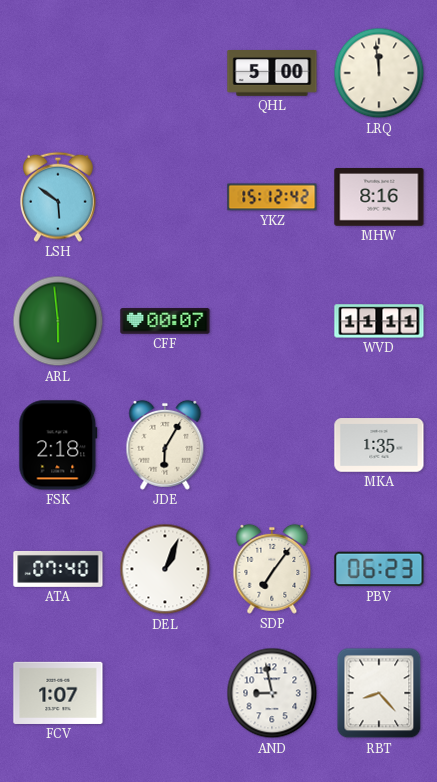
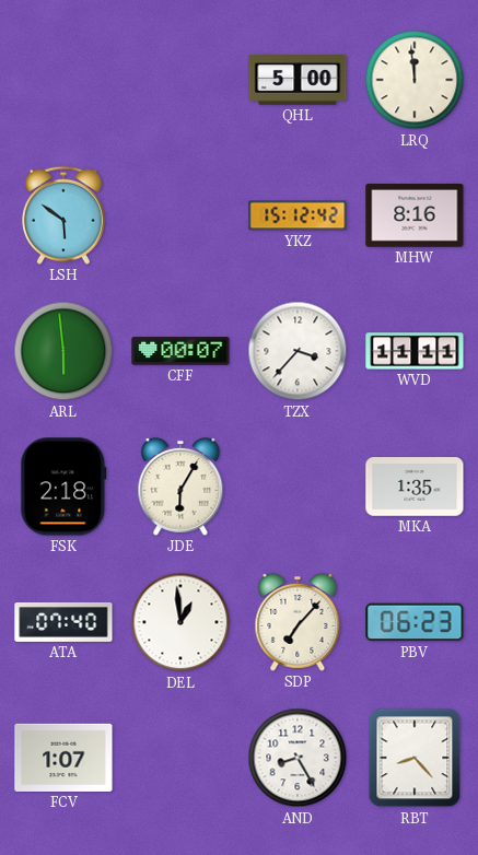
TZX: none -> 3:37
DEL: 1:04 -> 12:59
SDP: 7:06 -> 7:07
AND: 8:58 -> 8:25
